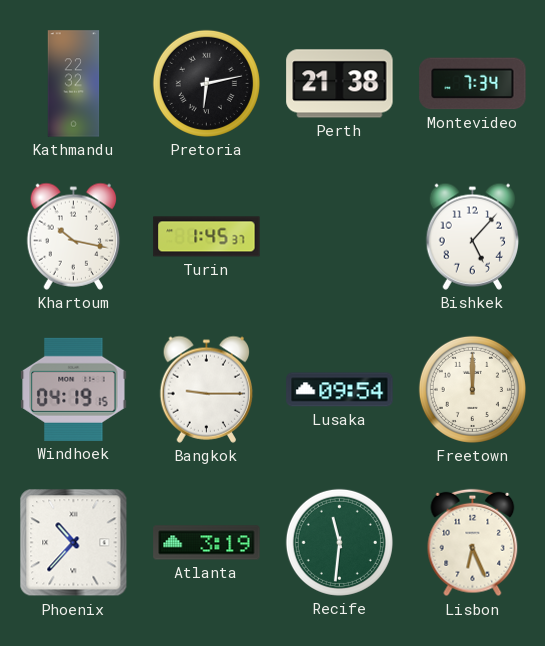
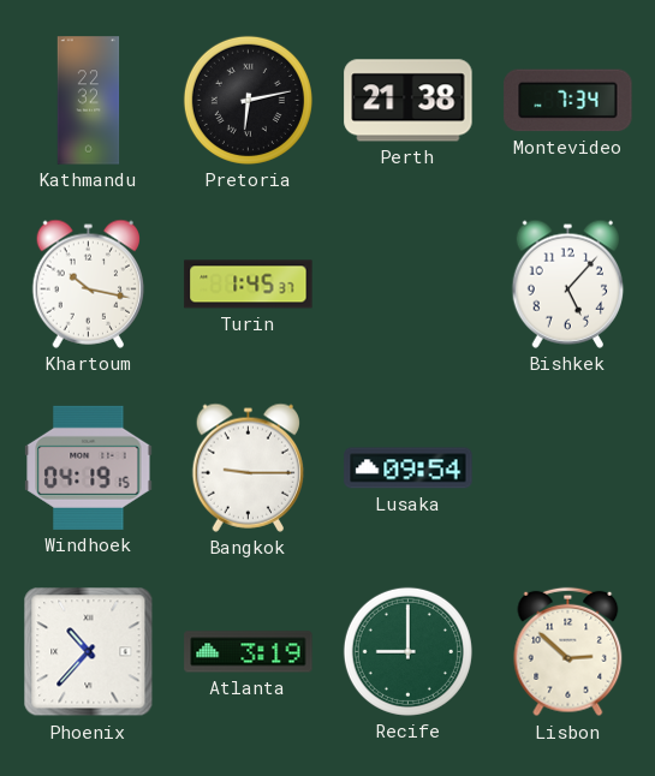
Freetown: 12:00 -> none
Recife: 11:31 -> 9:00
Lisbon: 6:26 -> 2:52
